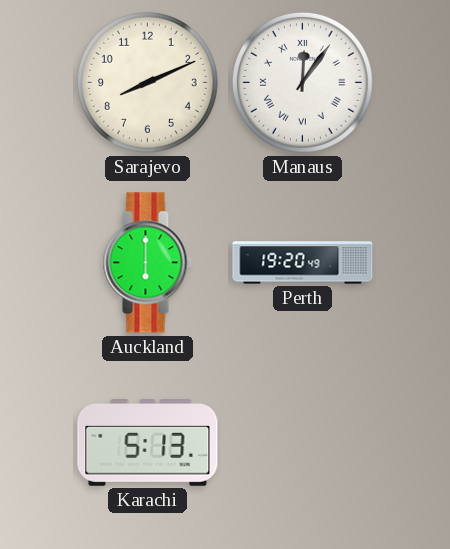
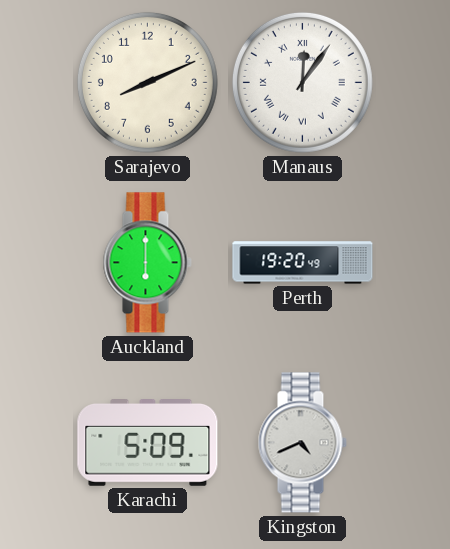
Karachi: 5:13 -> 5:09
Kingston: none -> 4:41
